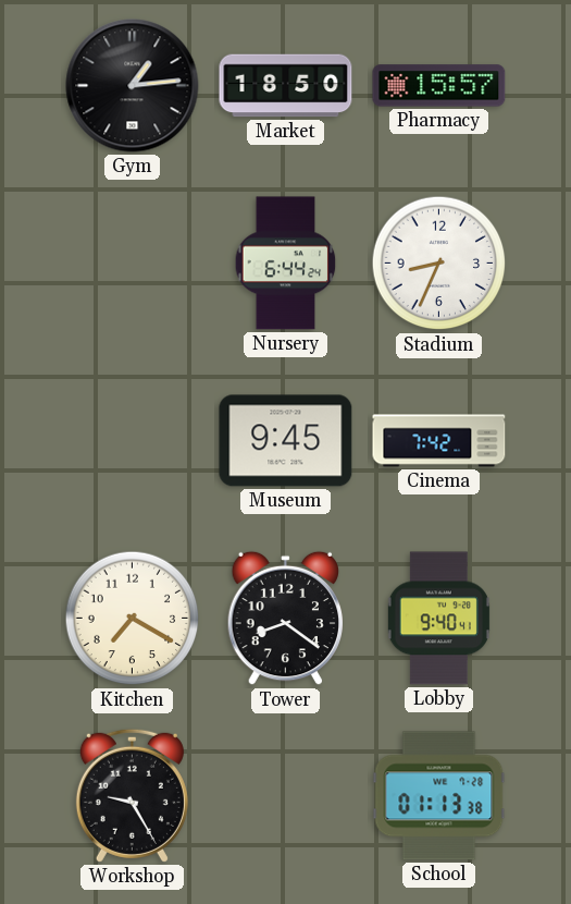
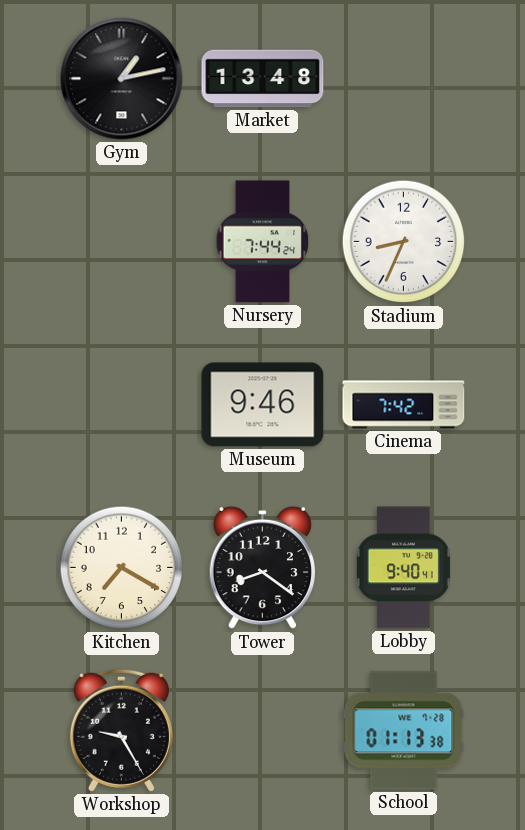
Gym: 1:14 -> 1:13
Market: 18:50 -> 13:48
Pharmacy: 15:57 -> none
Nursery: 6:44 -> 7:44
Museum: 9:45 -> 9:46
